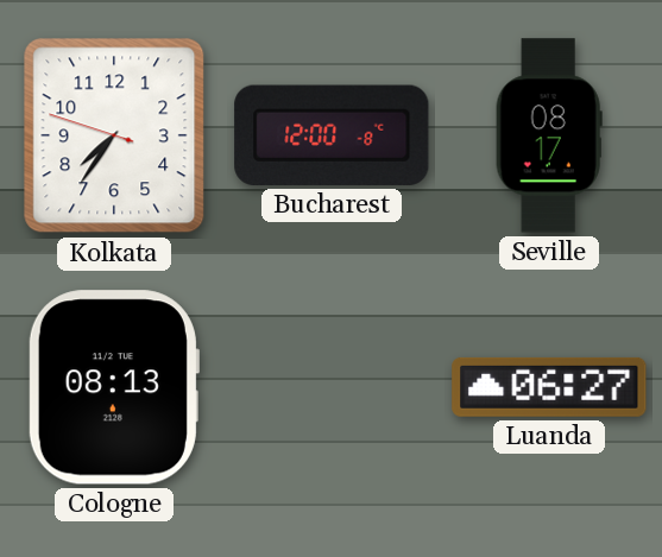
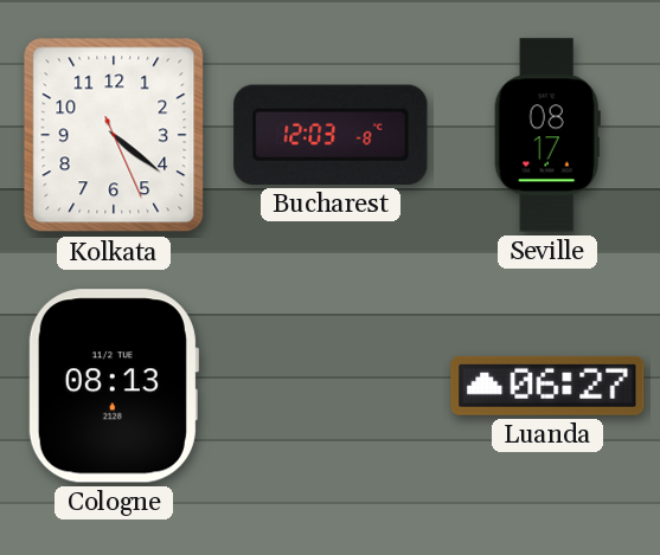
Kolkata: 7:35 -> 4:21
Bucharest: 12:00 -> 12:03
